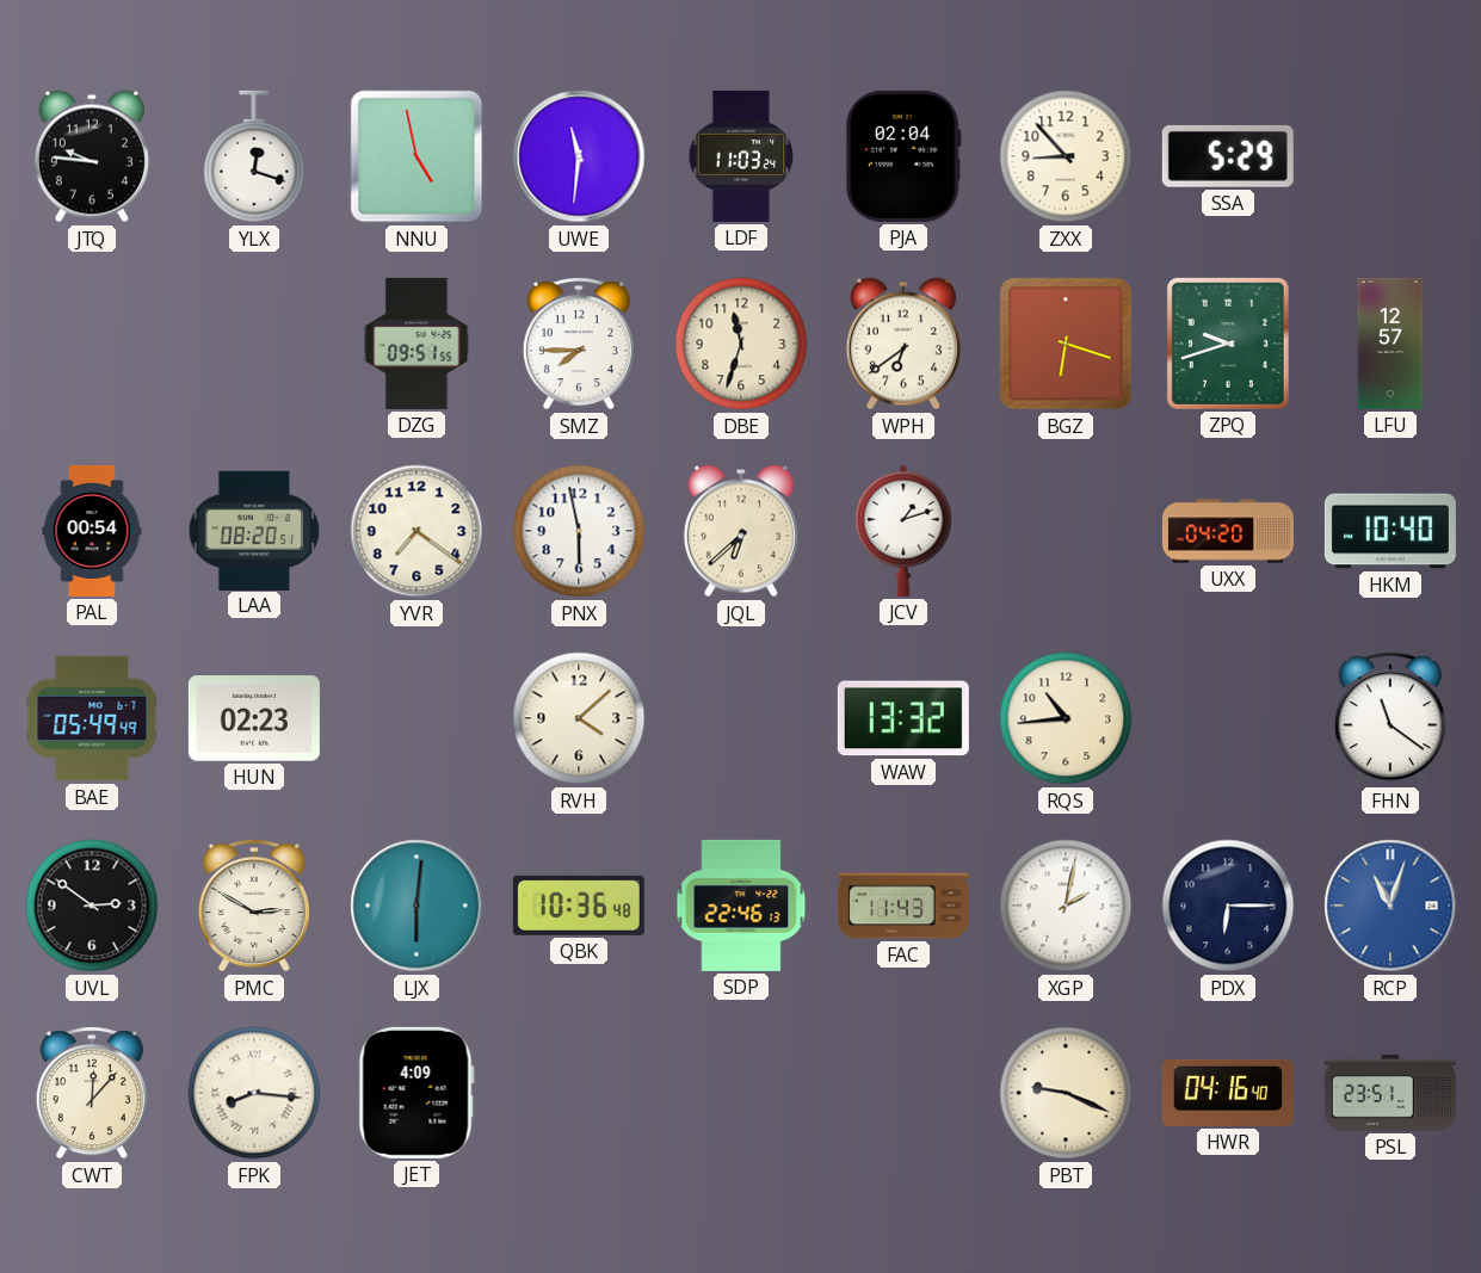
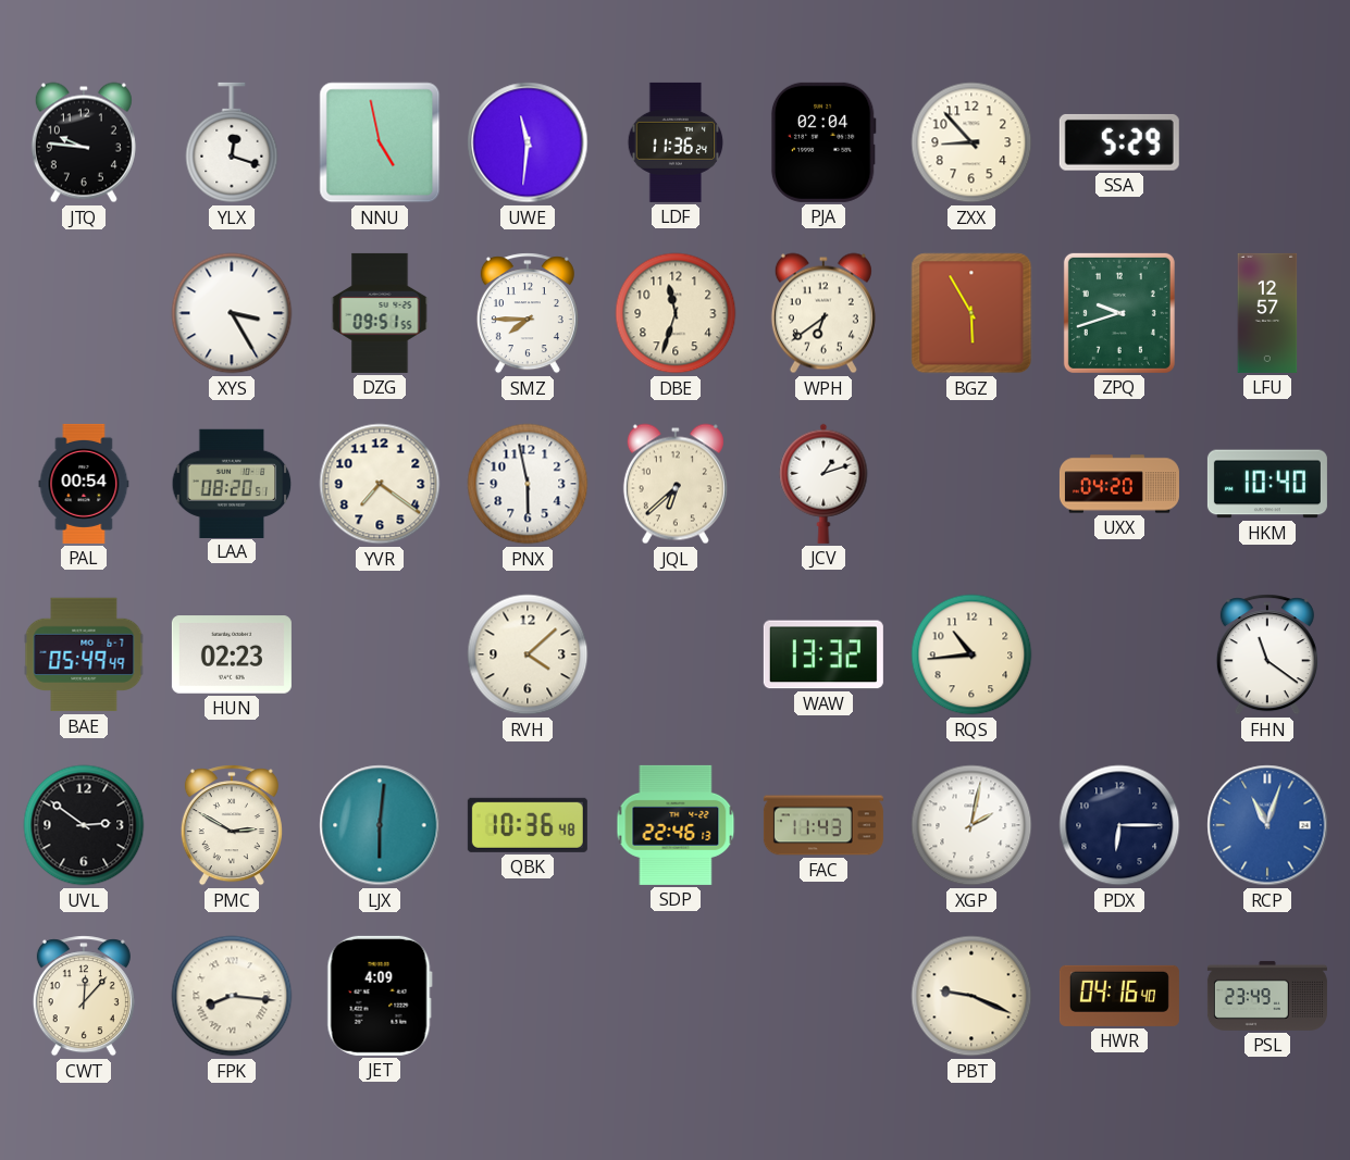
LDF: 11:03 -> 11:36
XYS: none -> 3:25
BGZ: 6:18 -> 5:55
PSL: 23:51 -> 23:49
